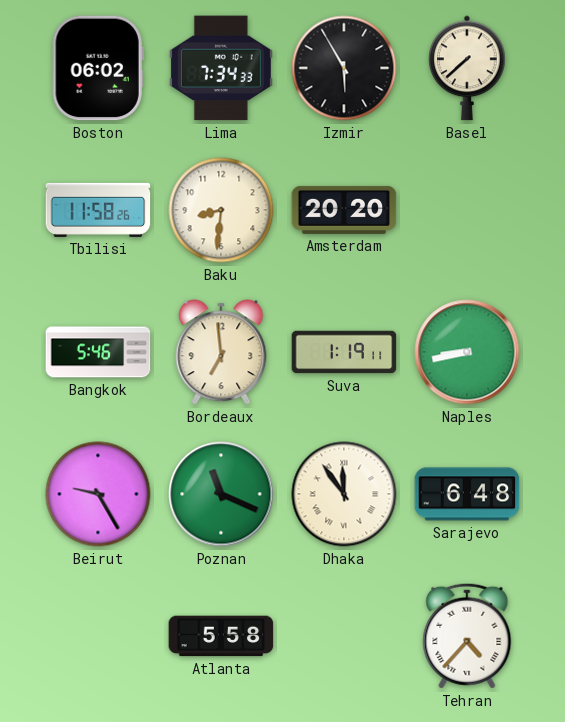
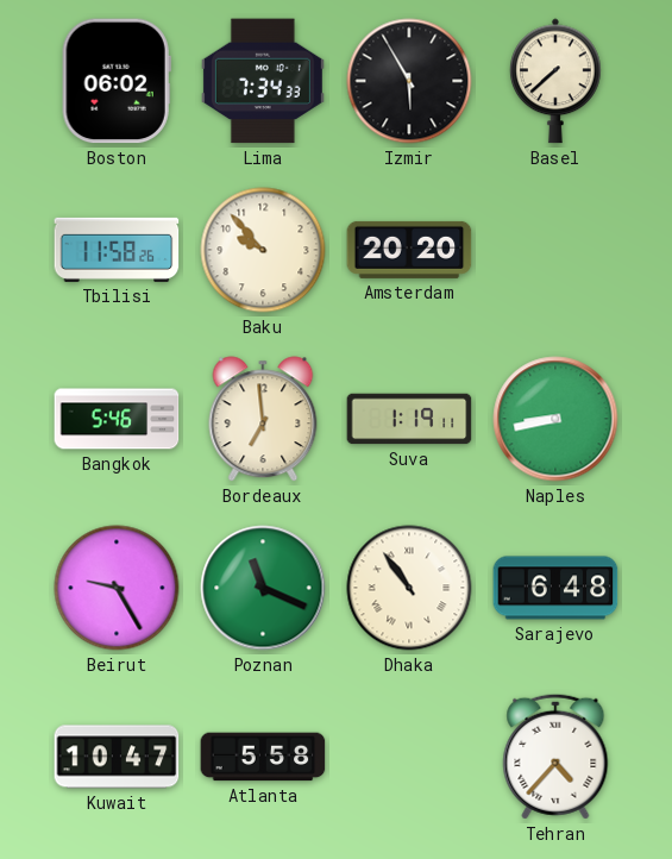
Baku: 8:31 -> 9:53
Dhaka: 11:54 -> 10:54
Kuwait: none -> 10:47
